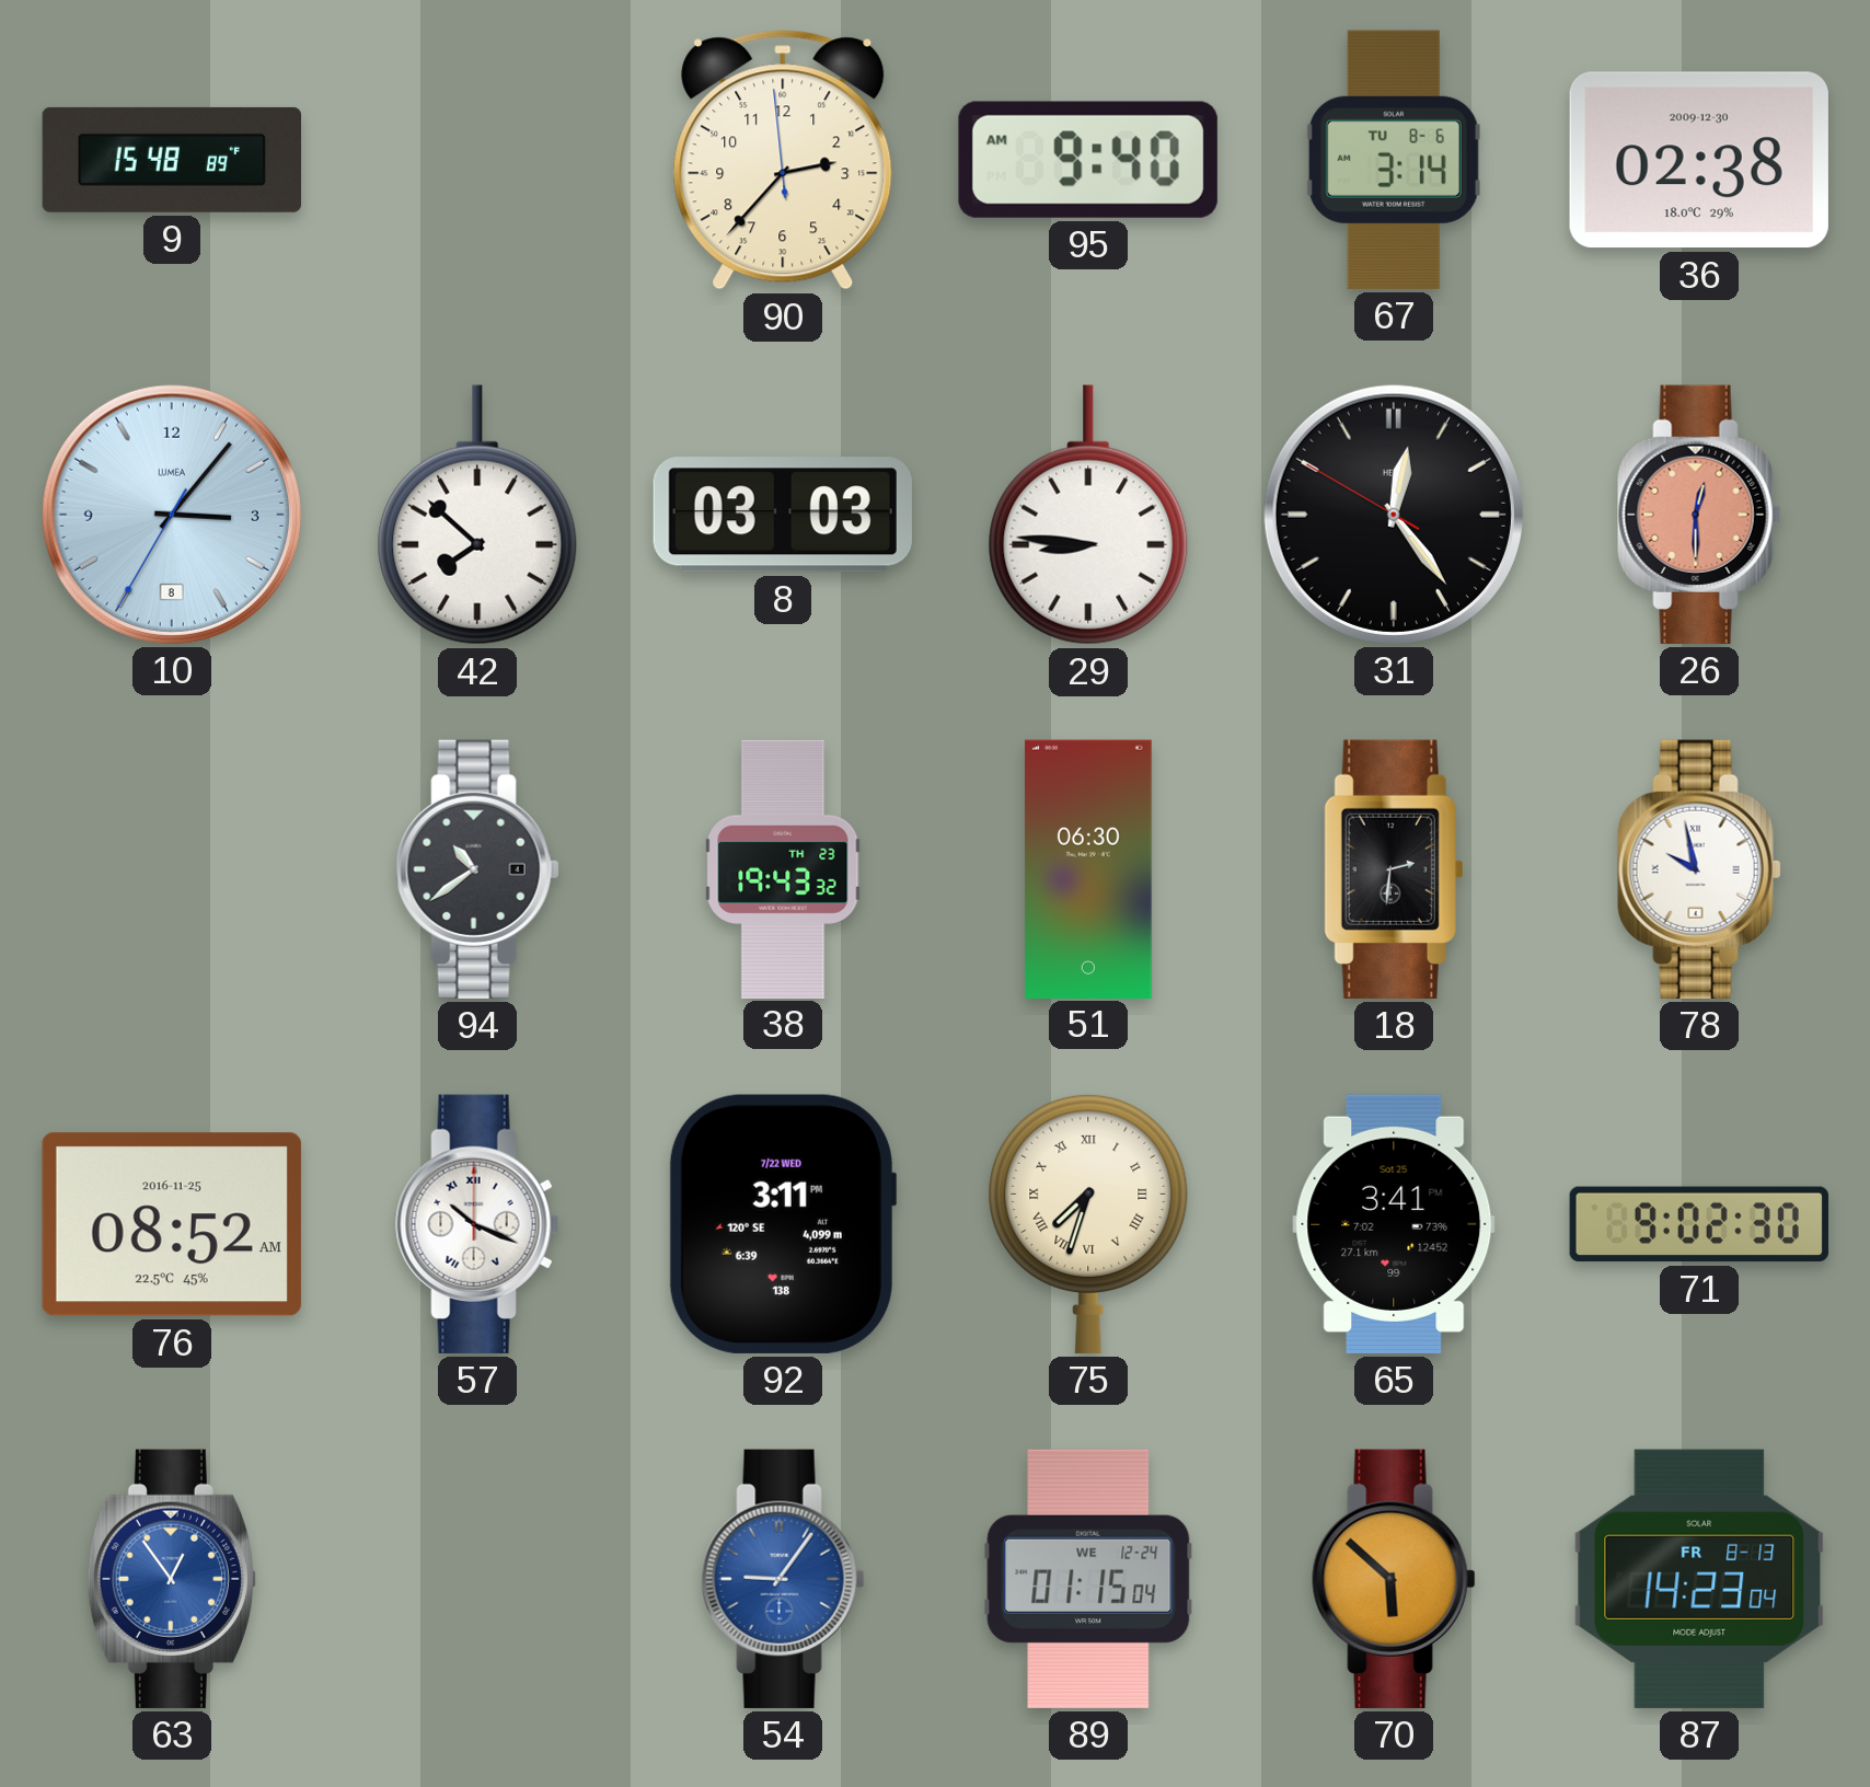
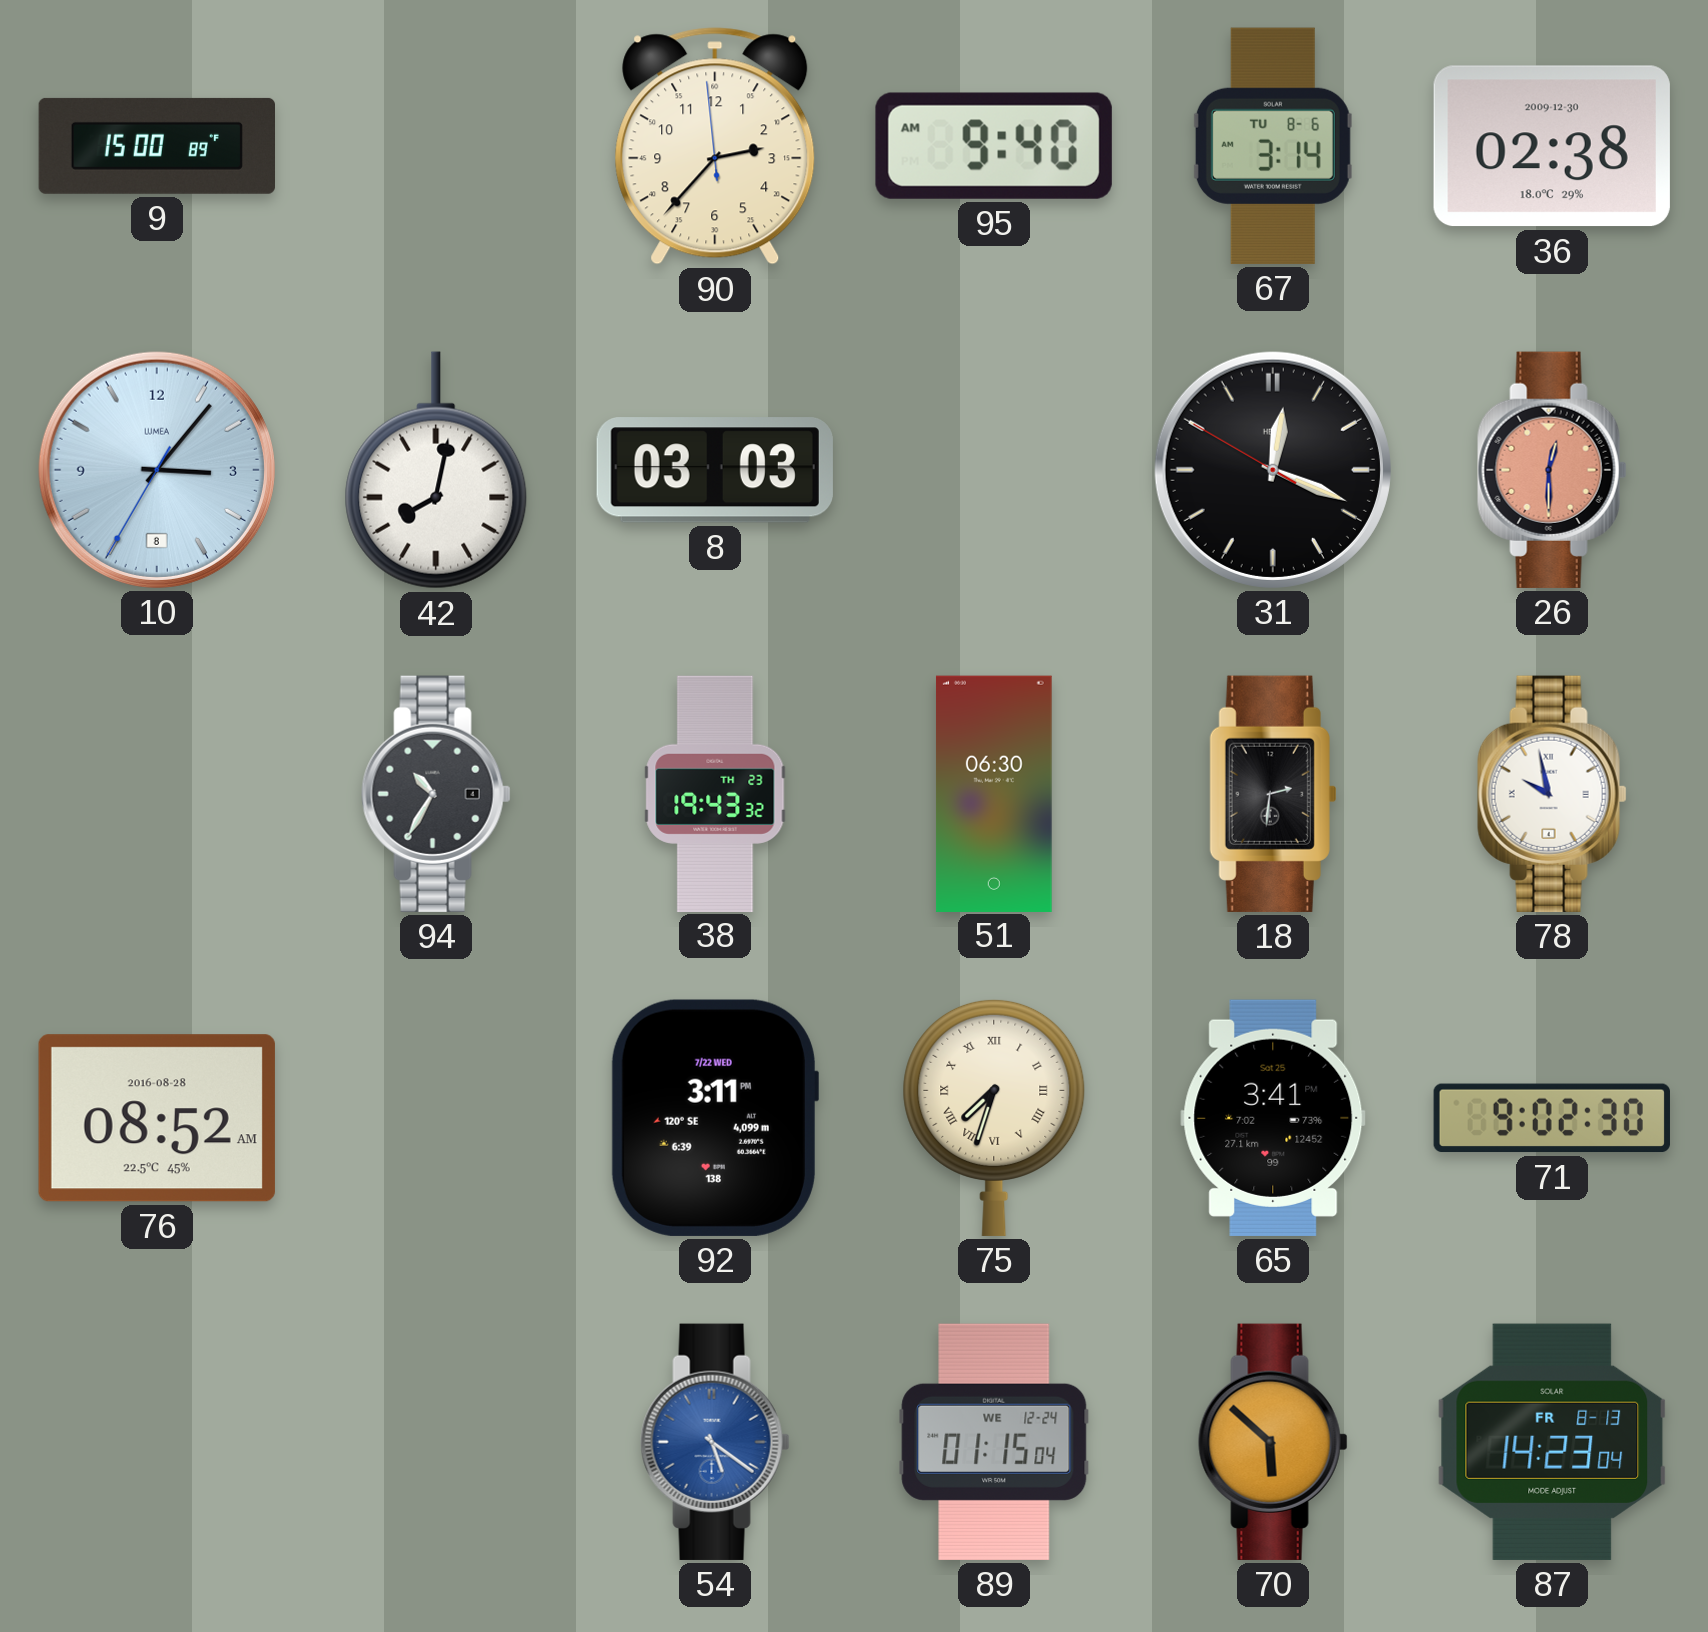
9: 15:48 -> 15:00
42: 7:52 -> 8:02
29: 8:46 -> none
31: 12:23 -> 12:18
94: 10:39 -> 10:35
76 date: 2016-11-25 -> 2016-08-28
57: 10:19 -> none
63: 12:54 -> none
54: 9:06 -> 5:21
